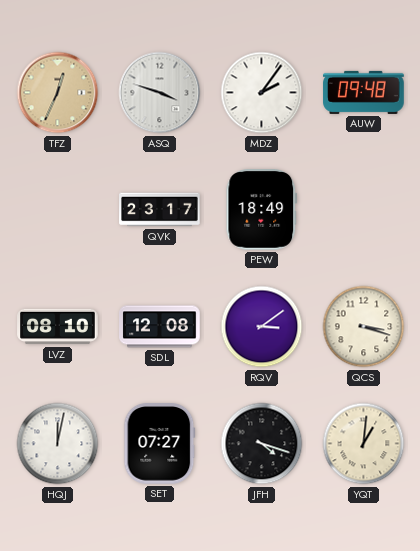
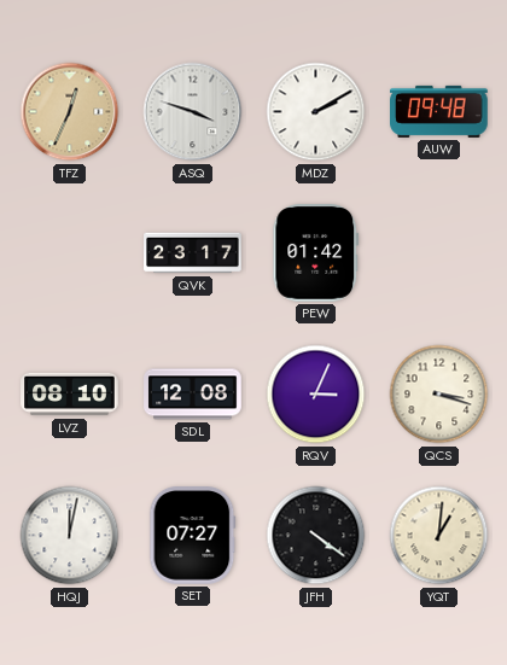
MDZ: 2:06 -> 2:10
PEW: 18:49 -> 01:42
RQV: 3:09 -> 3:04
JFH: 4:18 -> 4:21
